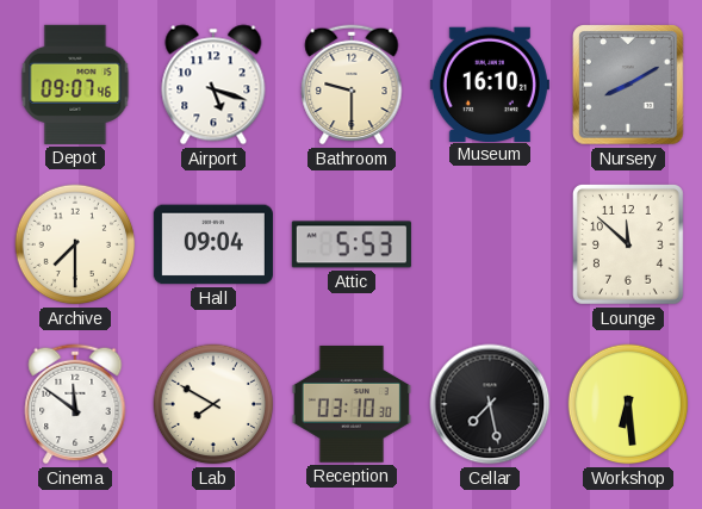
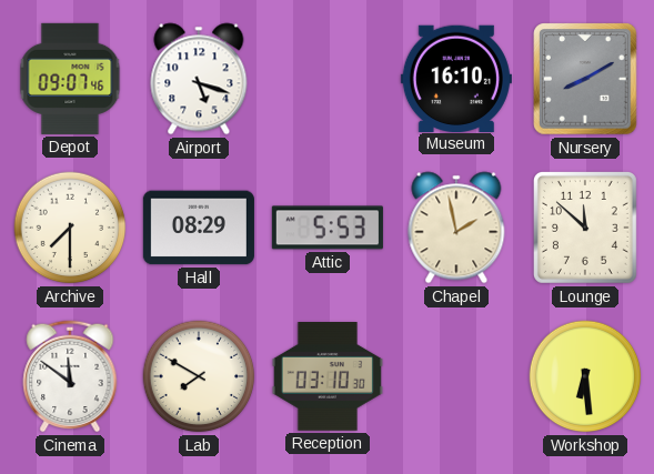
Bathroom: 9:30 -> none
Hall: 09:04 -> 08:29
Chapel: none -> 1:58
Cellar: 7:28 -> none
